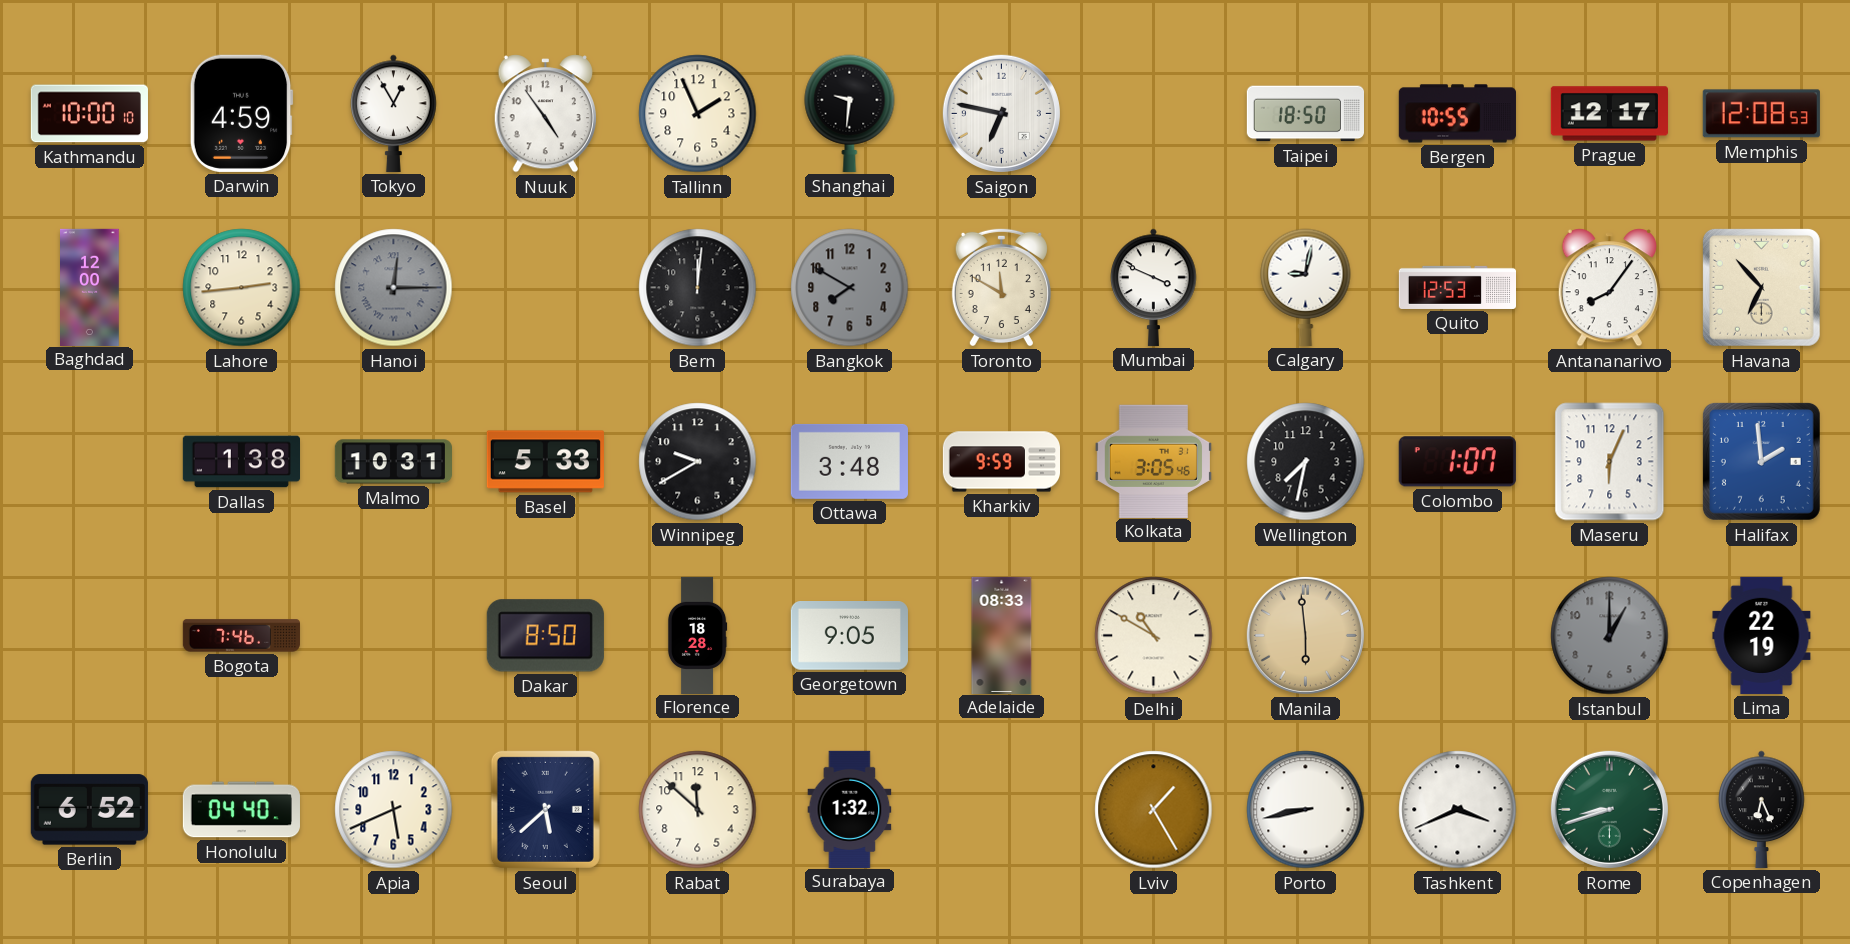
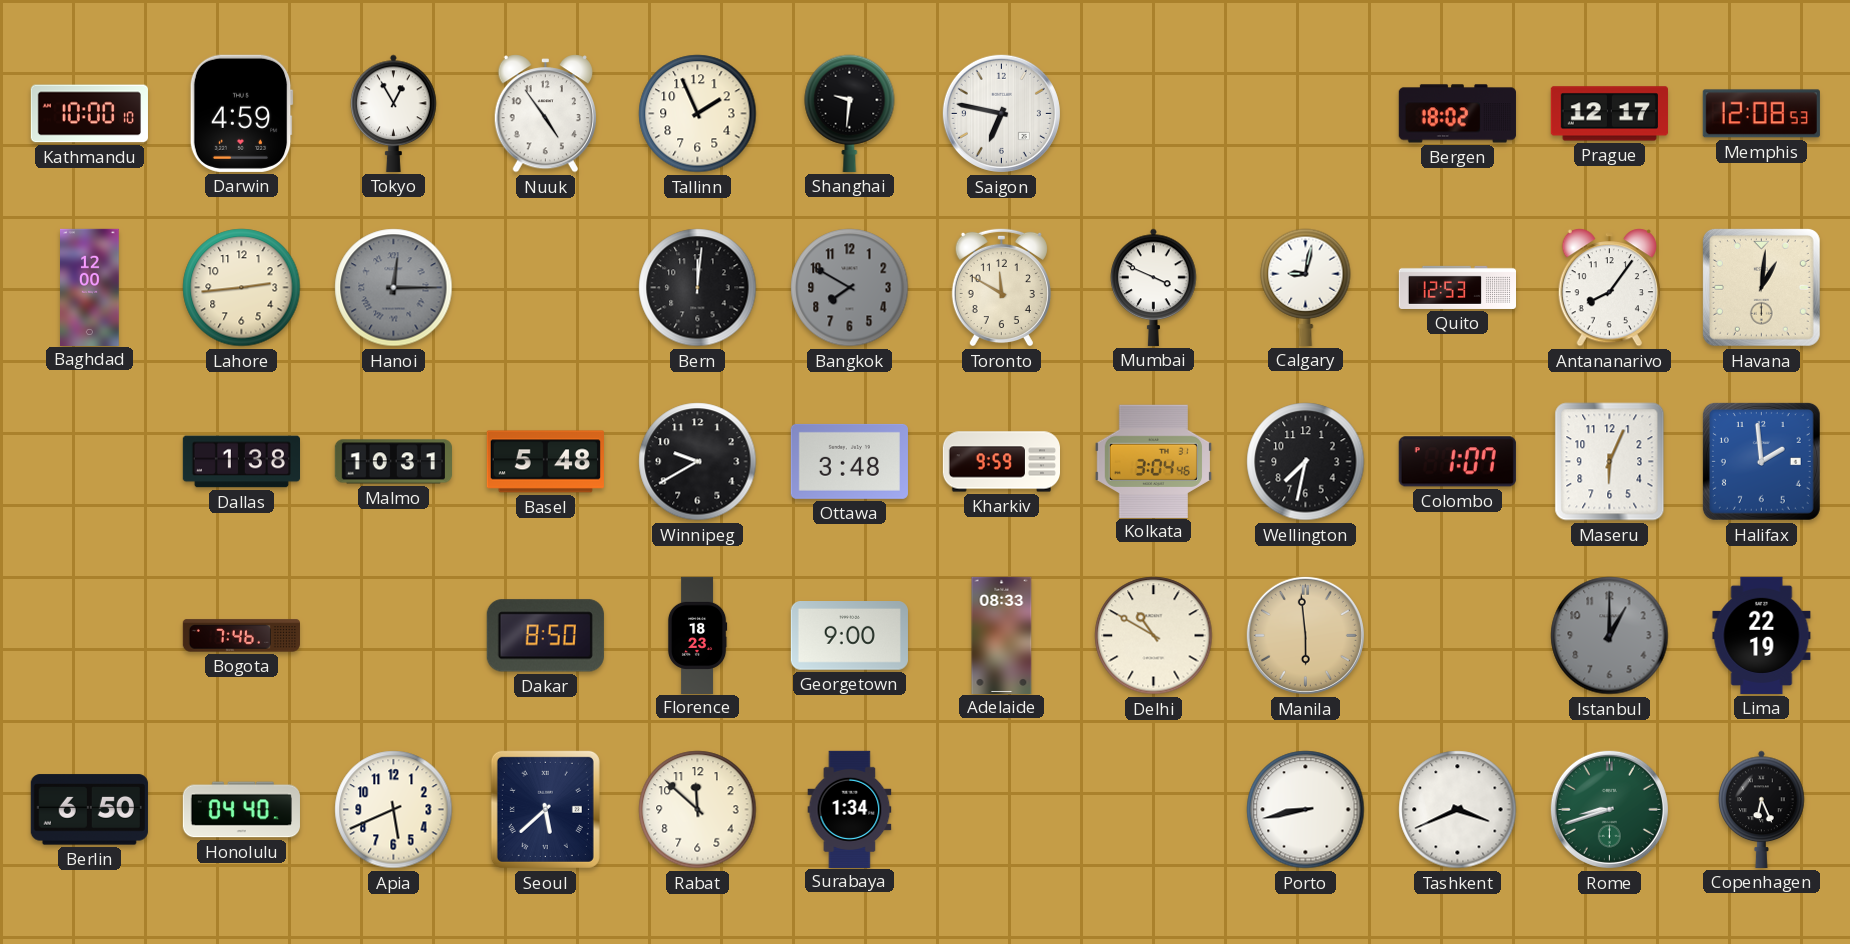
Taipei: 18:50 -> none
Bergen: 10:55 -> 18:02
Havana: 6:53 -> 1:01
Basel: 5:33 -> 5:48
Kolkata: 3:05 -> 3:04
Florence: 18:28 -> 18:23
Georgetown: 9:05 -> 9:00
Berlin: 6:52 -> 6:50
Surabaya: 1:32 -> 1:34
Lviv: 1:25 -> none
